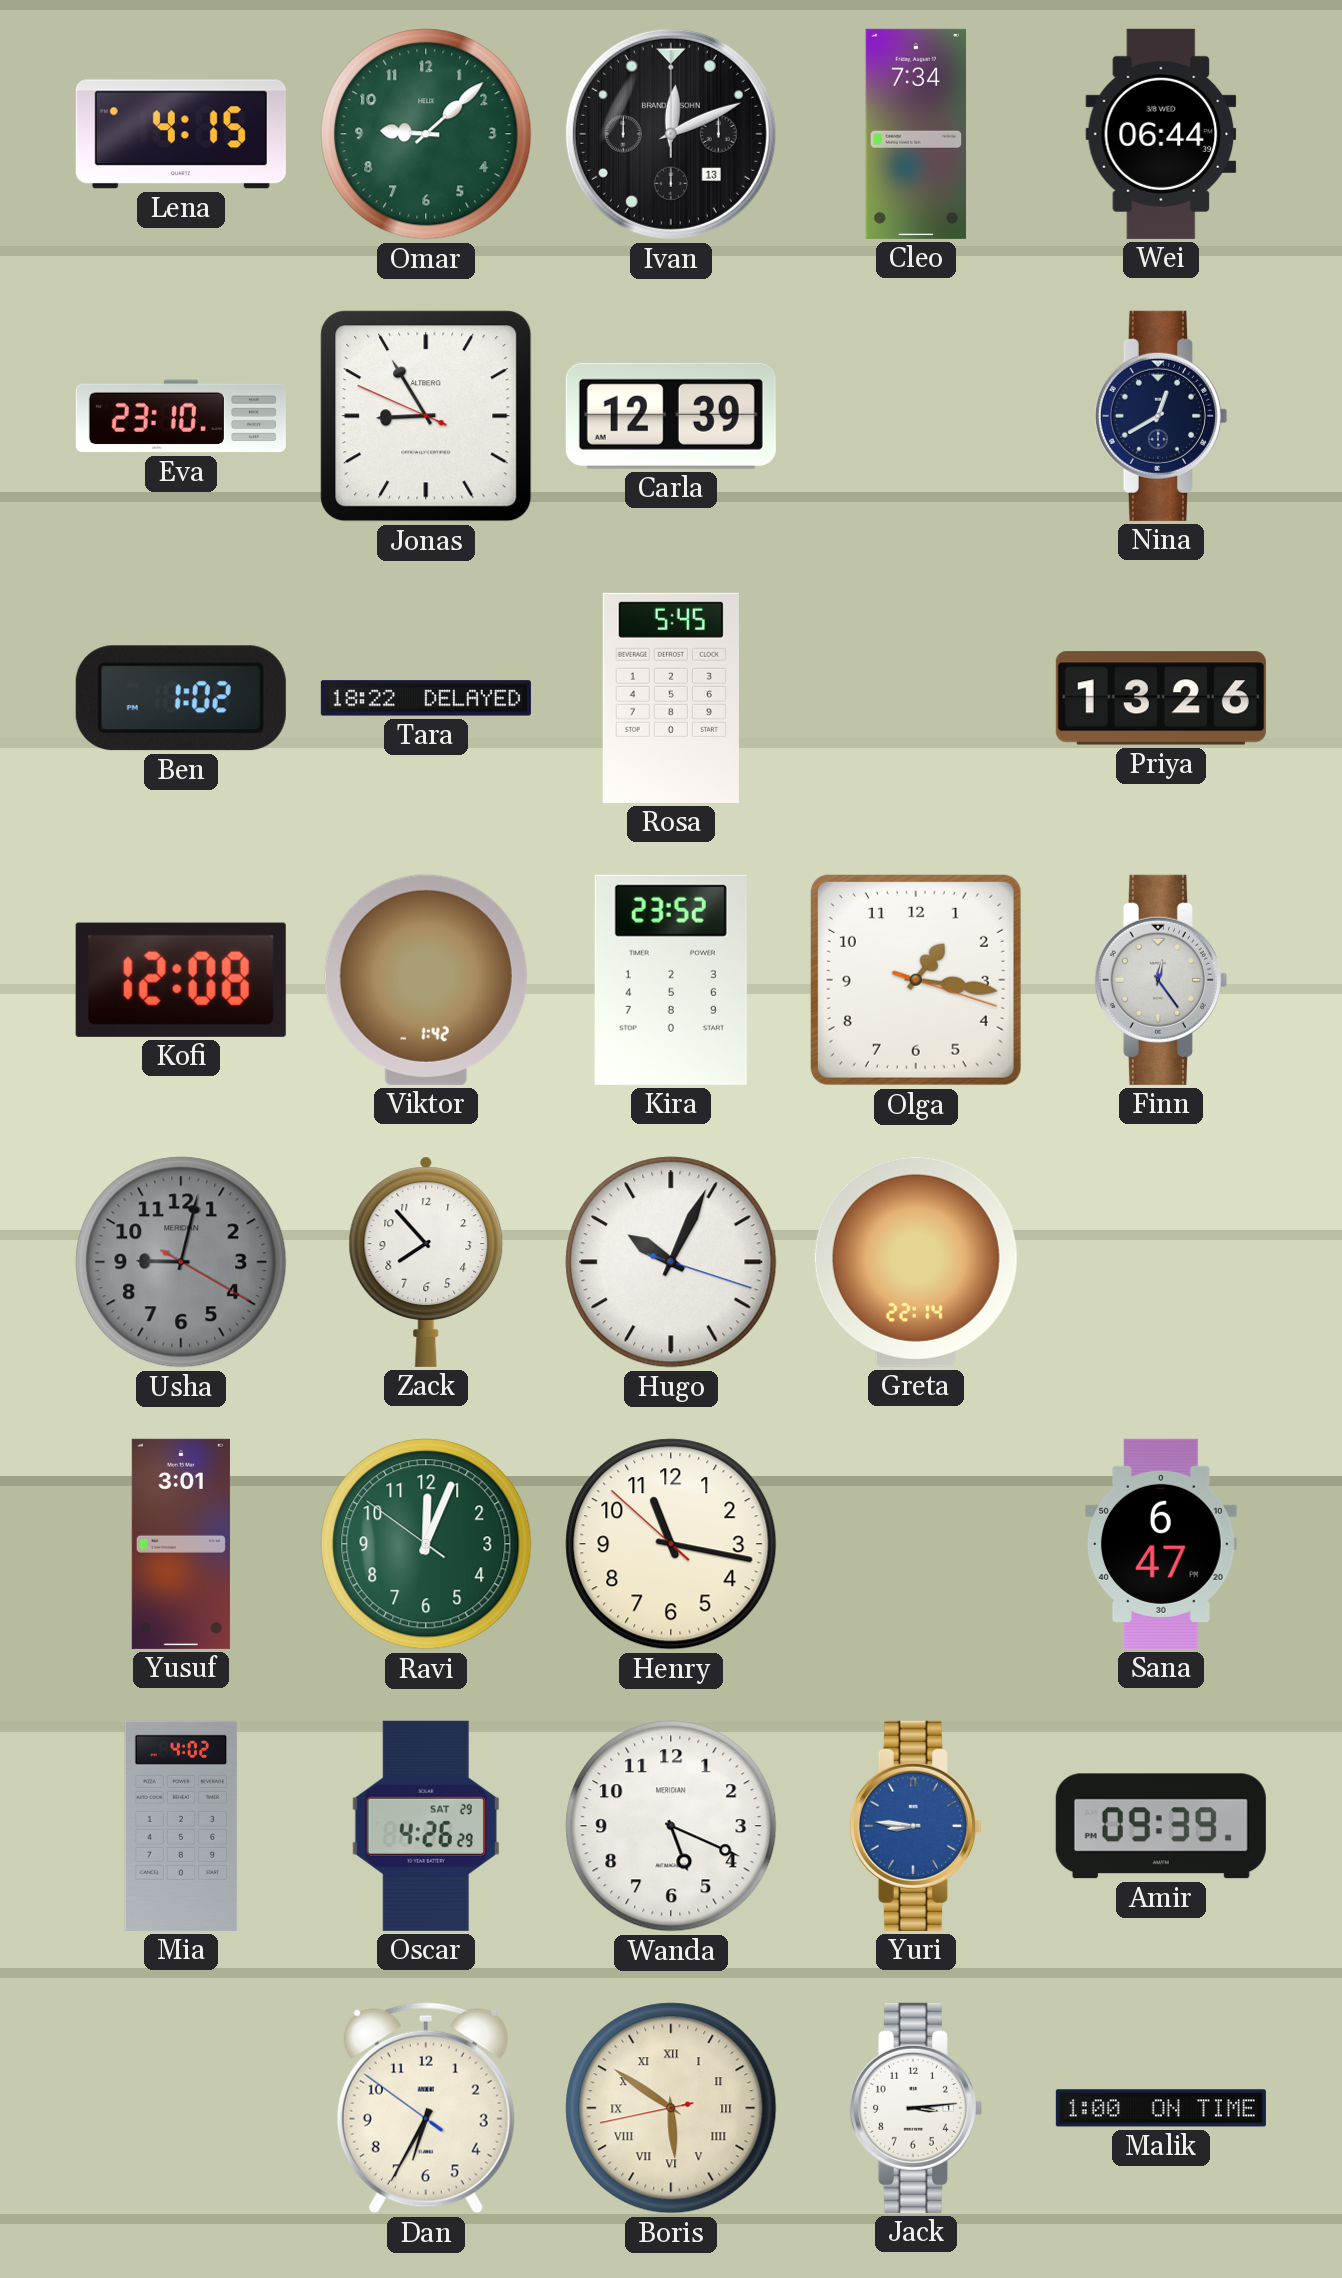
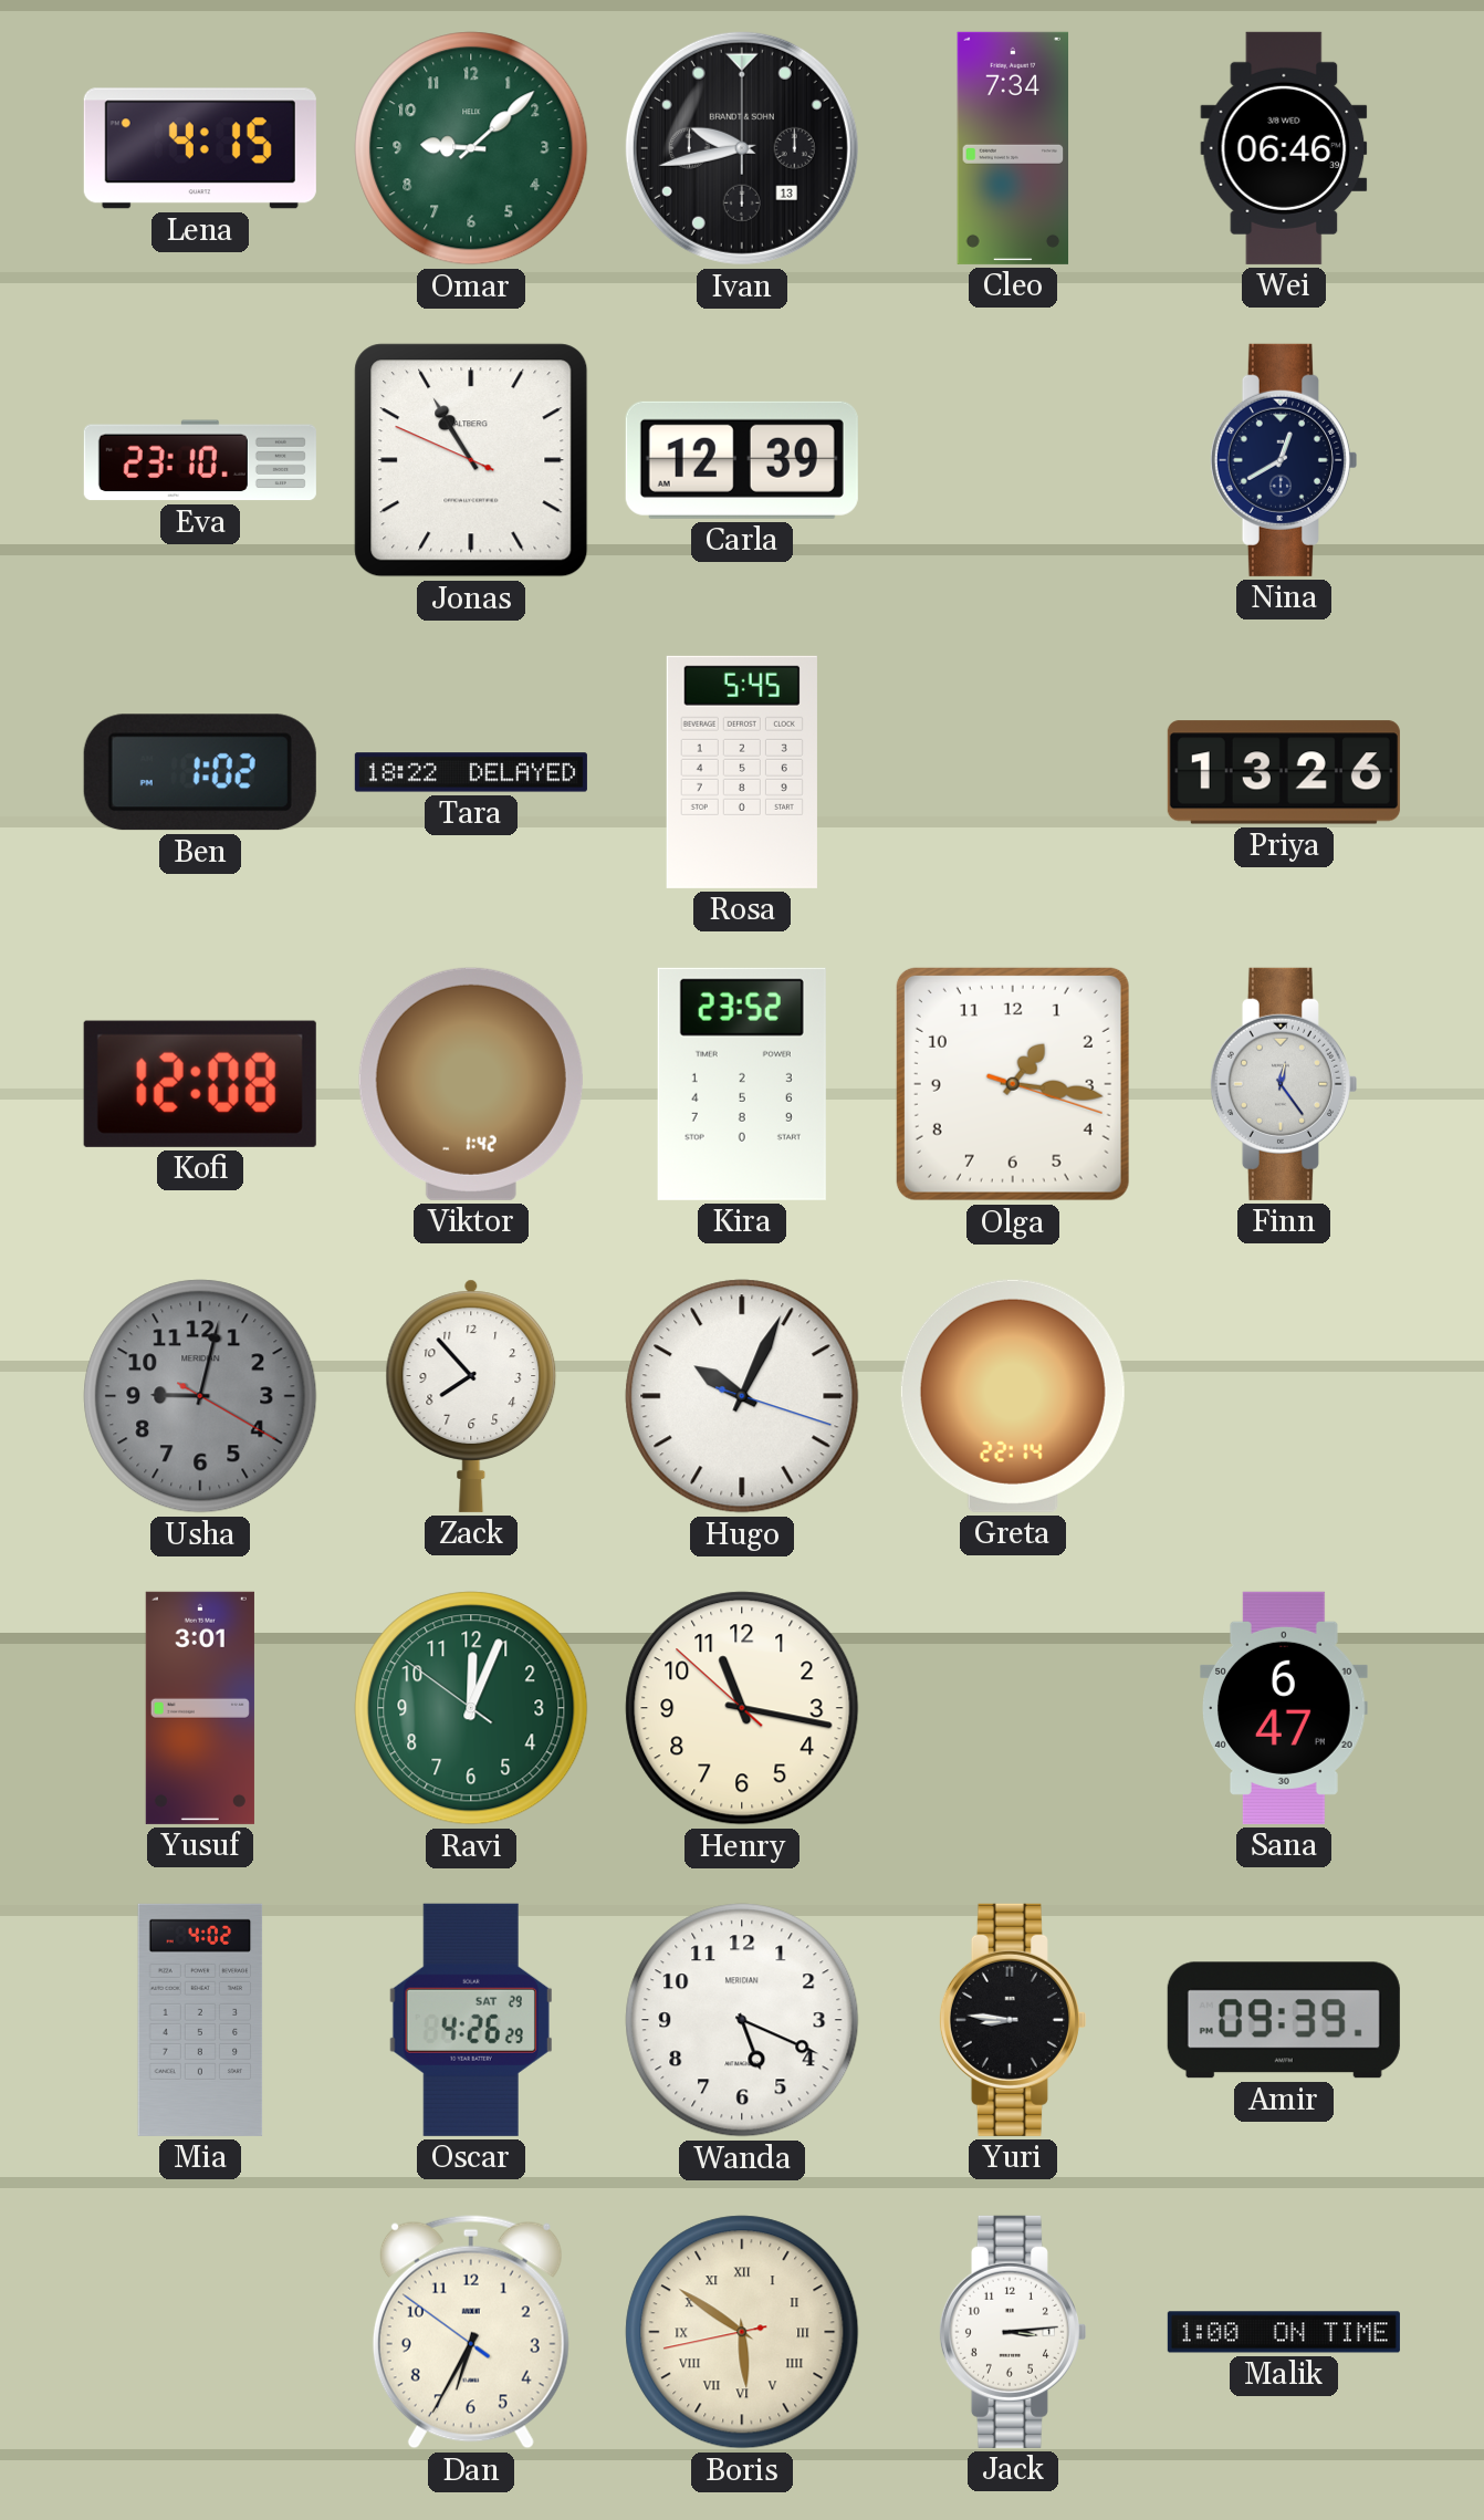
Ivan: 12:11 -> 9:43
Wei: 06:44 -> 06:46
Jonas: 8:54 -> 10:54
Yuri dial: blue -> black
